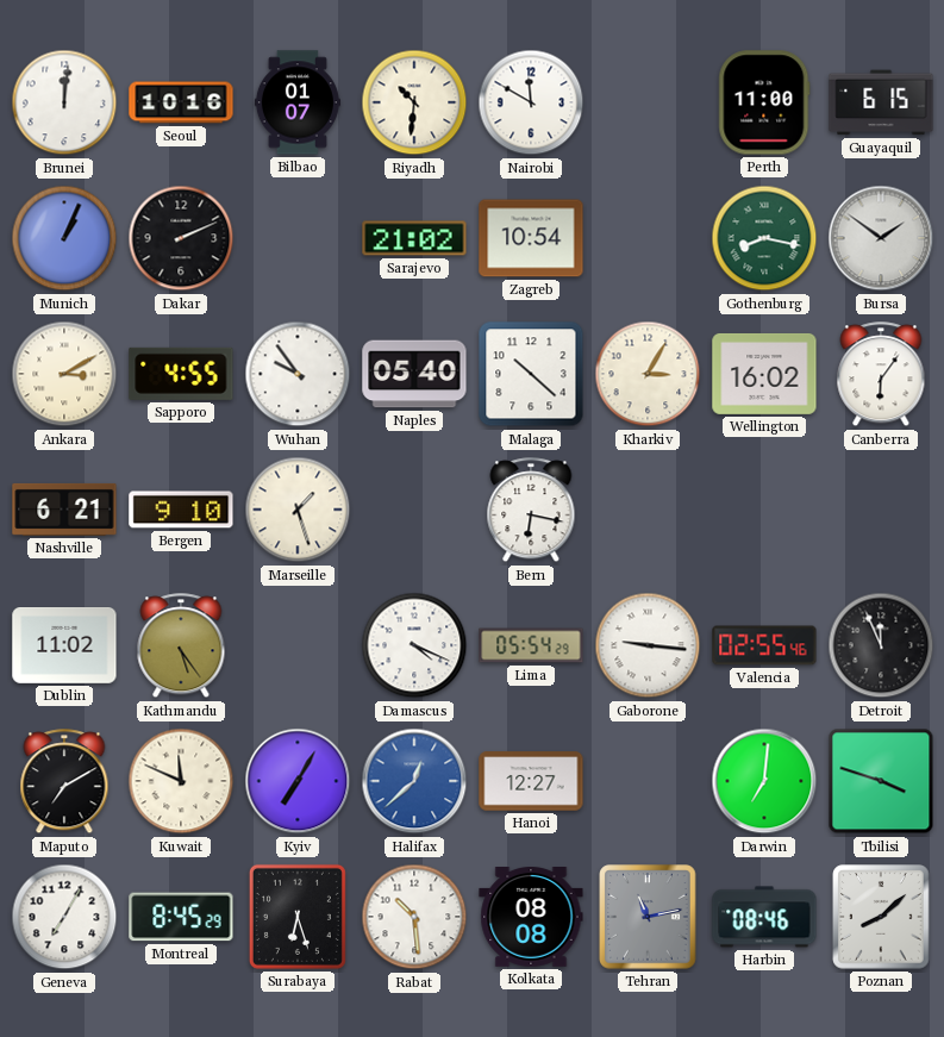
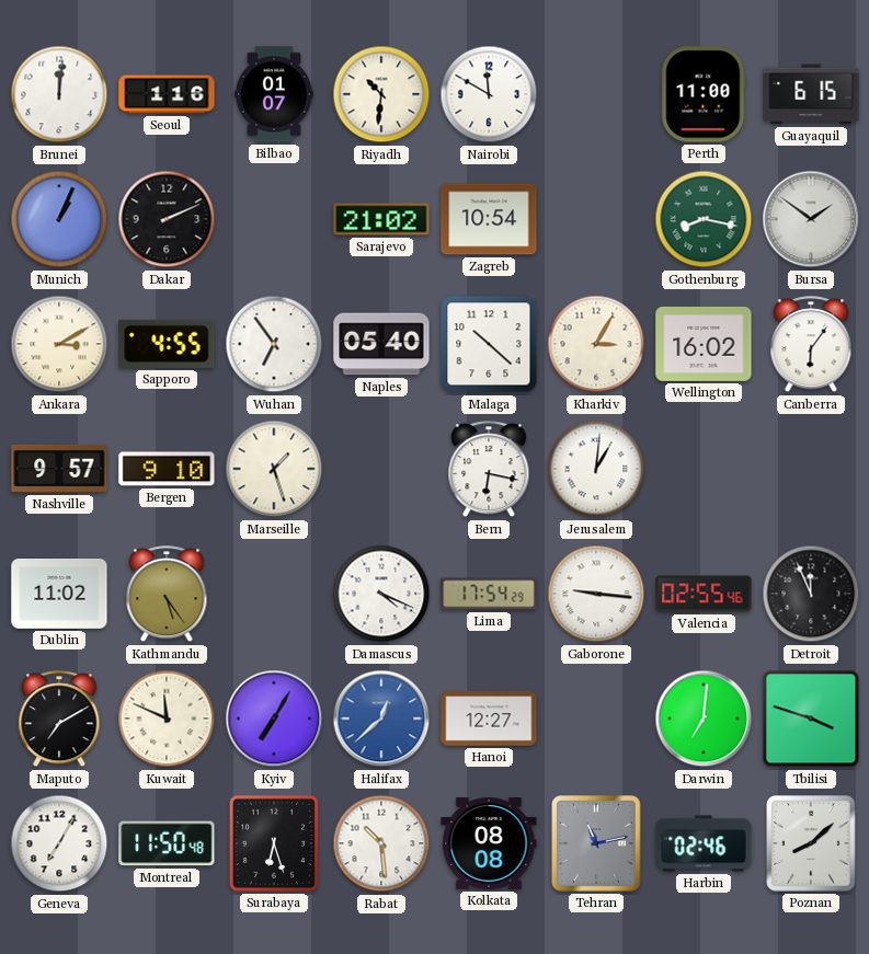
Seoul: 10:16 -> 1:16
Wuhan: 9:54 -> 6:54
Nashville: 6:21 -> 9:57
Jerusalem: none -> 1:01
Lima: 05:54 -> 17:54
Montreal: 8:45 -> 11:50
Harbin: 08:46 -> 02:46
